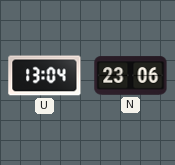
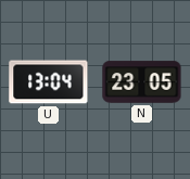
N: 23:06 -> 23:05
